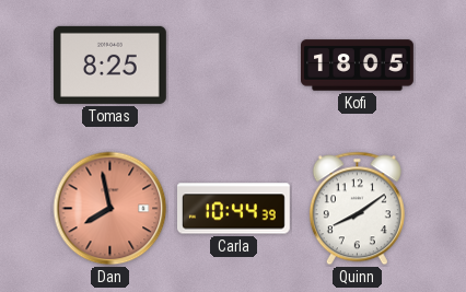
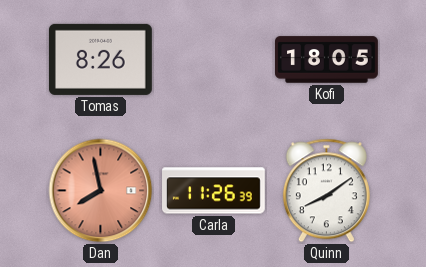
Tomas: 8:25 -> 8:26
Carla: 10:44 -> 11:26
